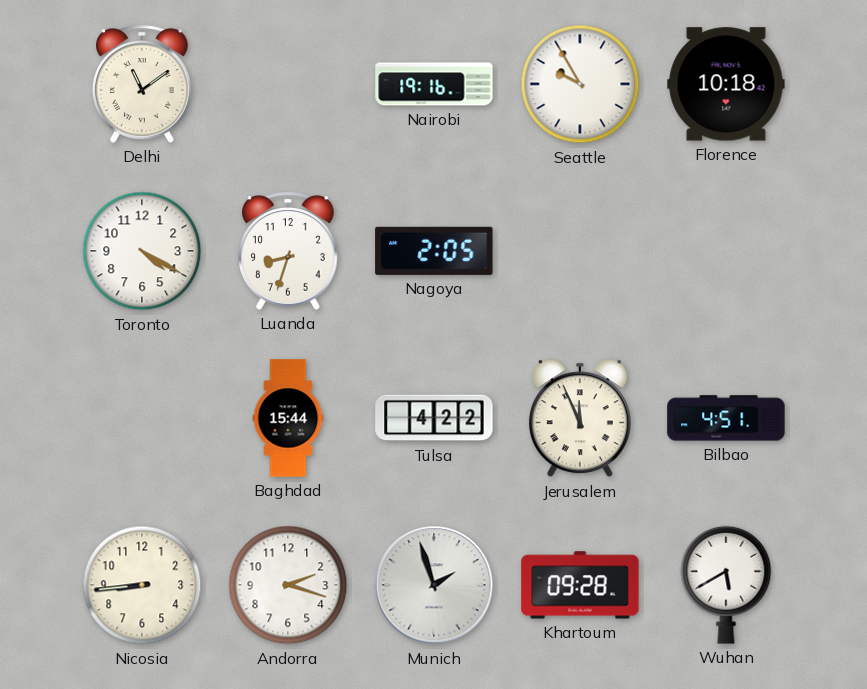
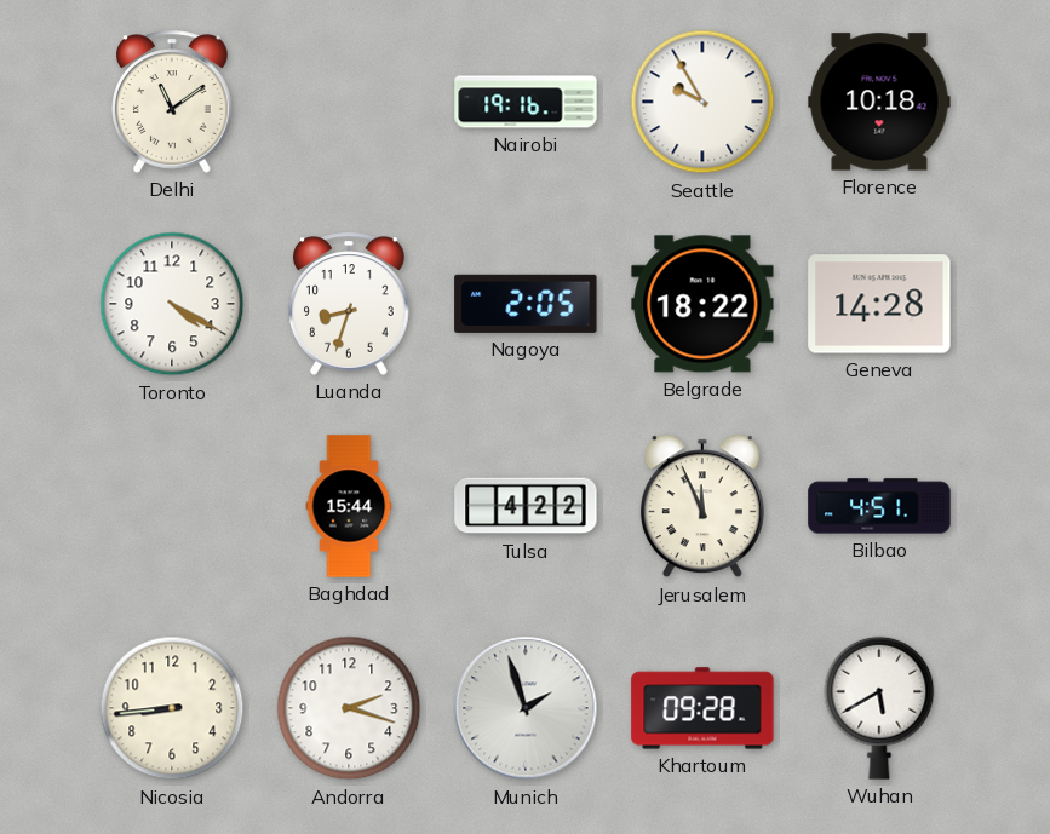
Belgrade: none -> 18:22
Geneva: none -> 14:28
